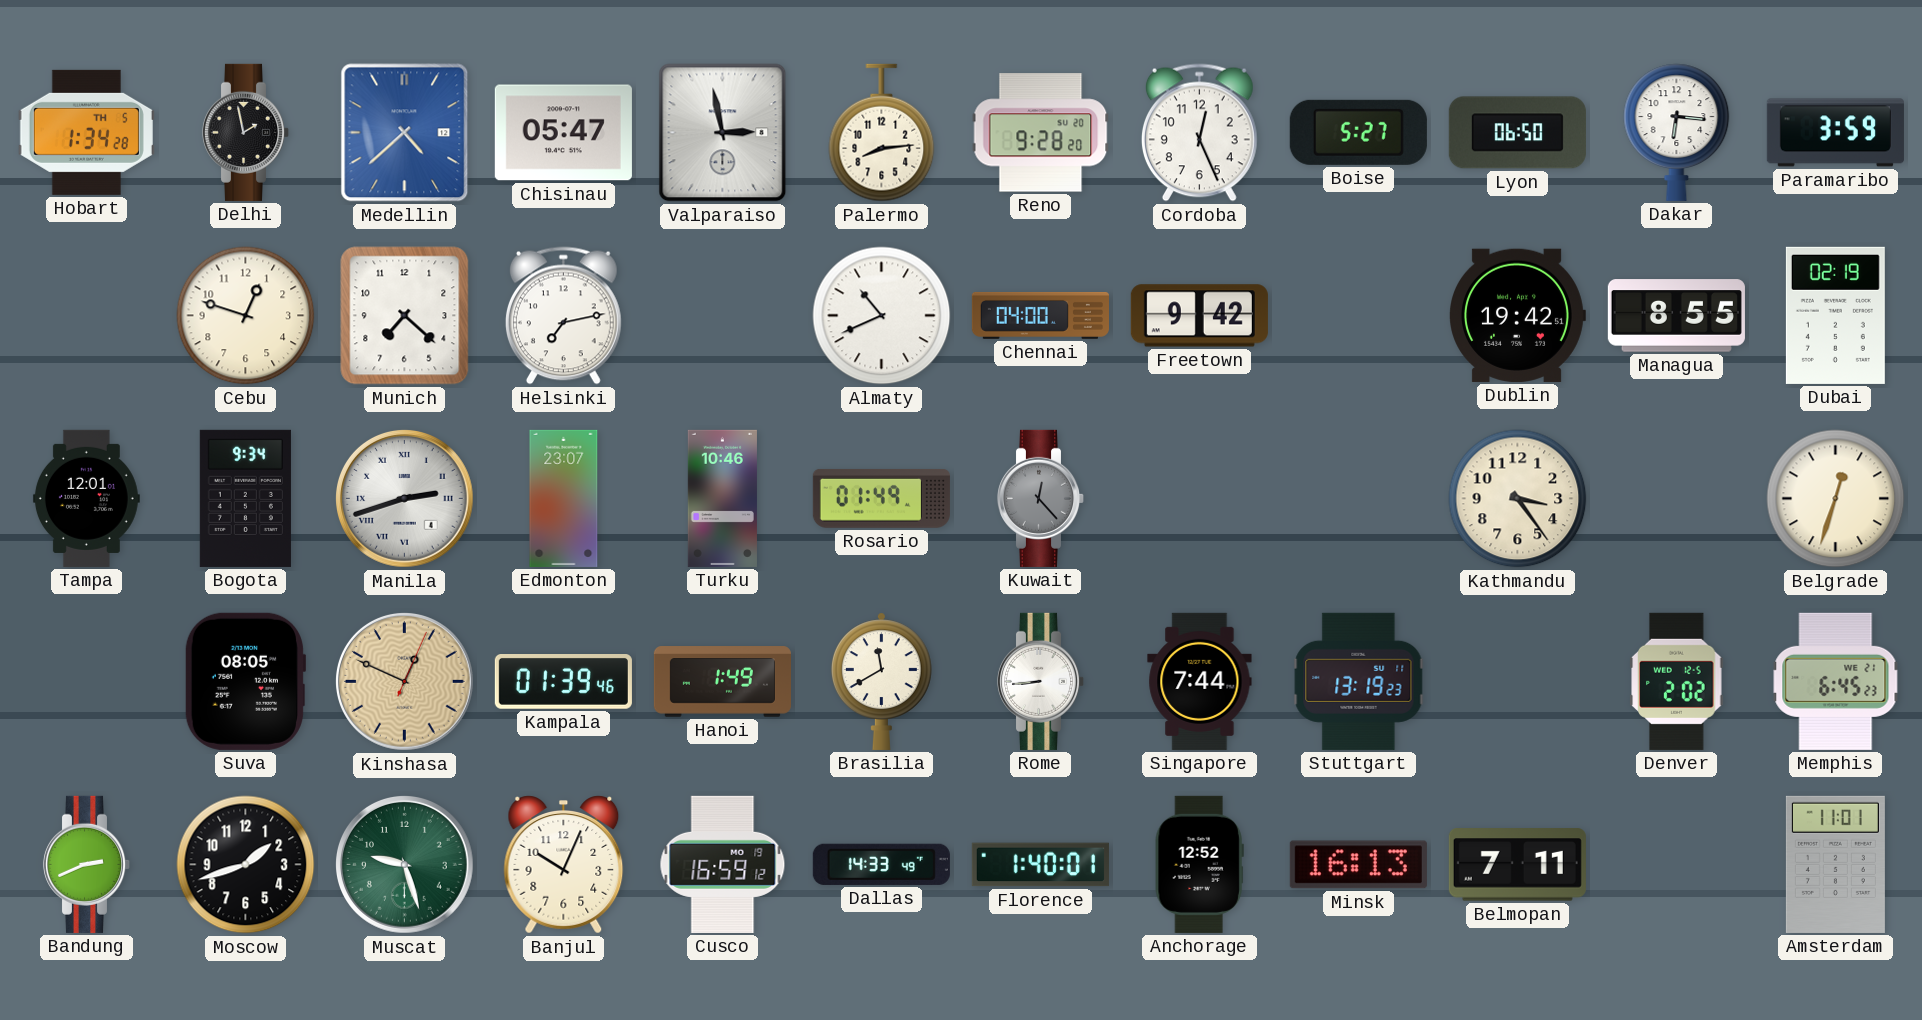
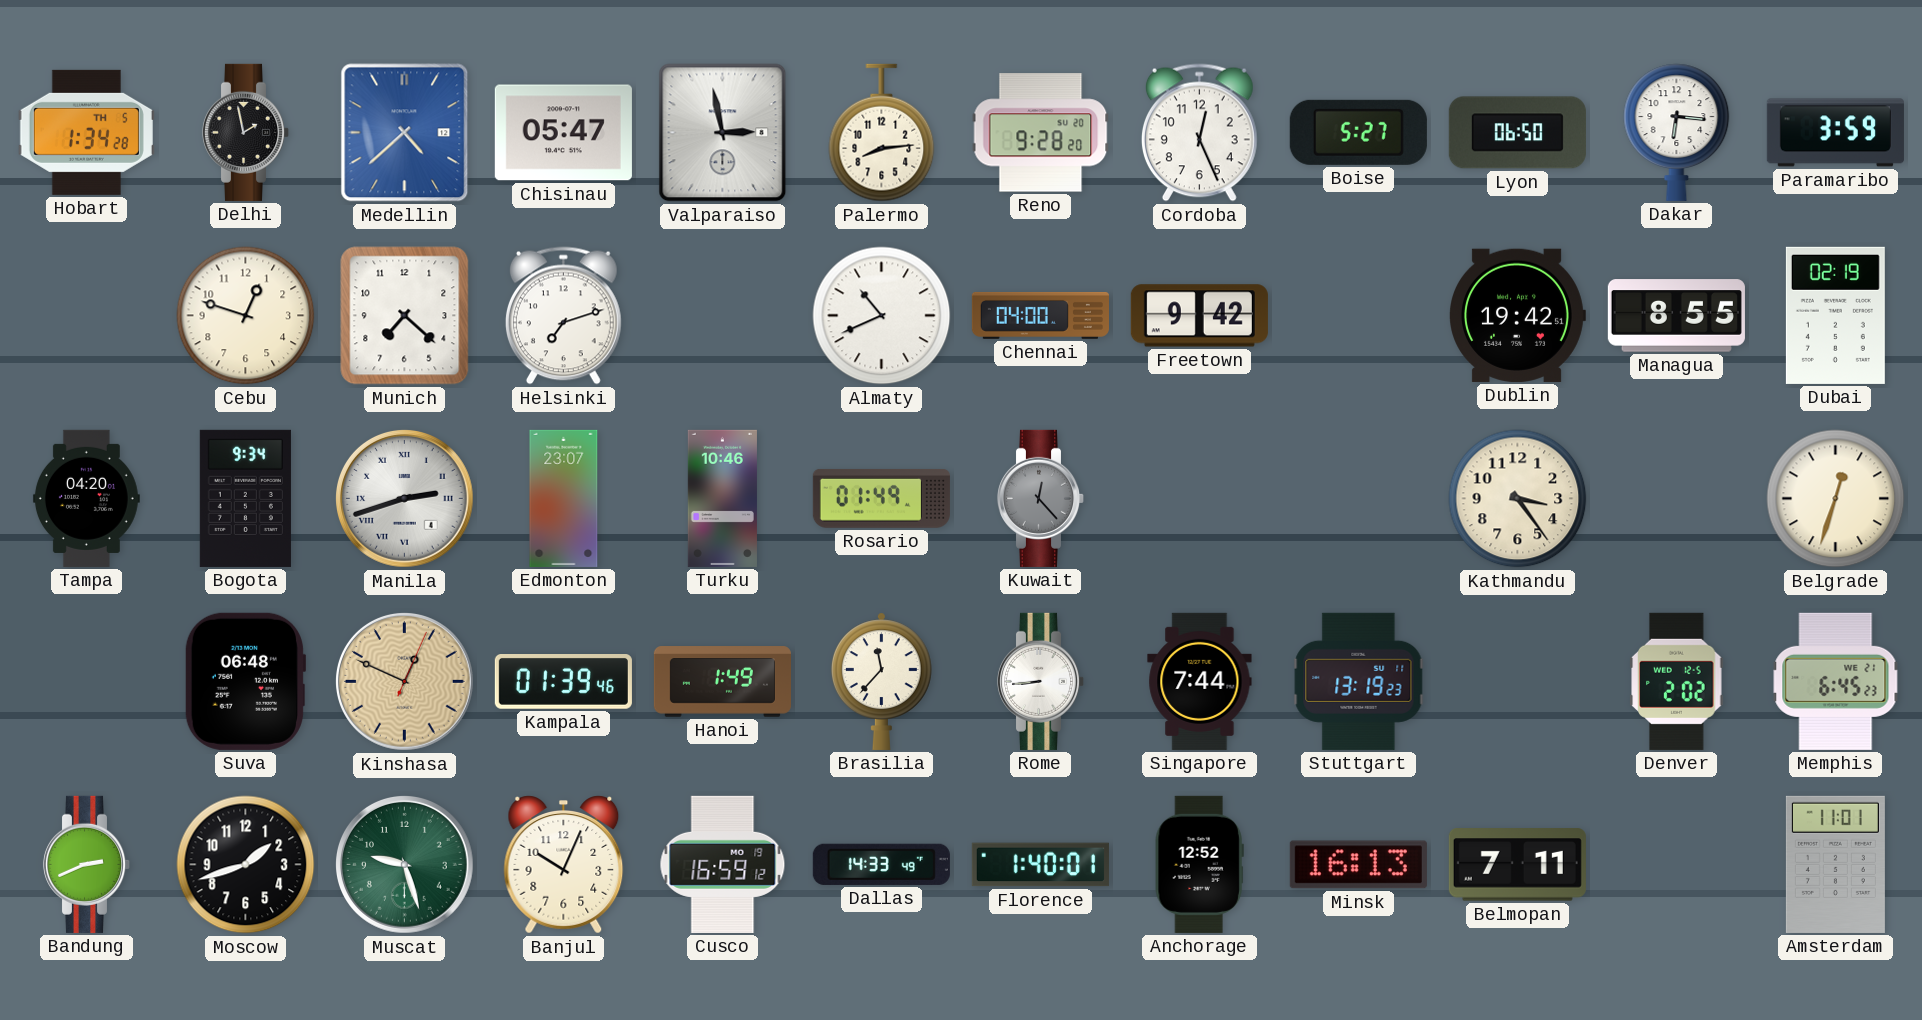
Helsinki: 7:13 -> 7:12
Tampa: 12:01 -> 04:20
Suva: 08:05 -> 06:48
Brasilia: 11:40 -> 11:37
